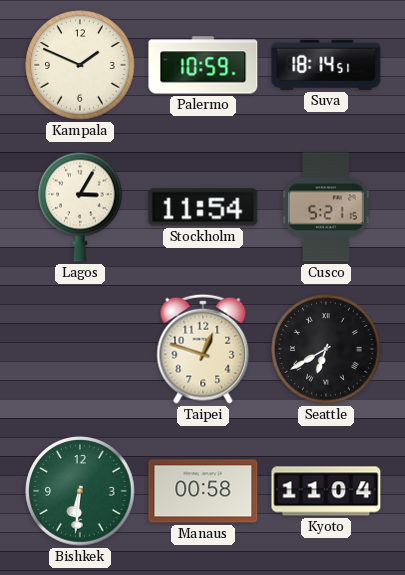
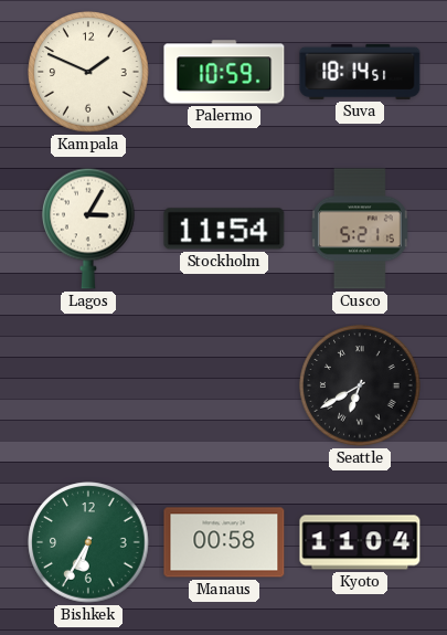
Taipei: 12:48 -> none
Bishkek: 6:31 -> 6:35
